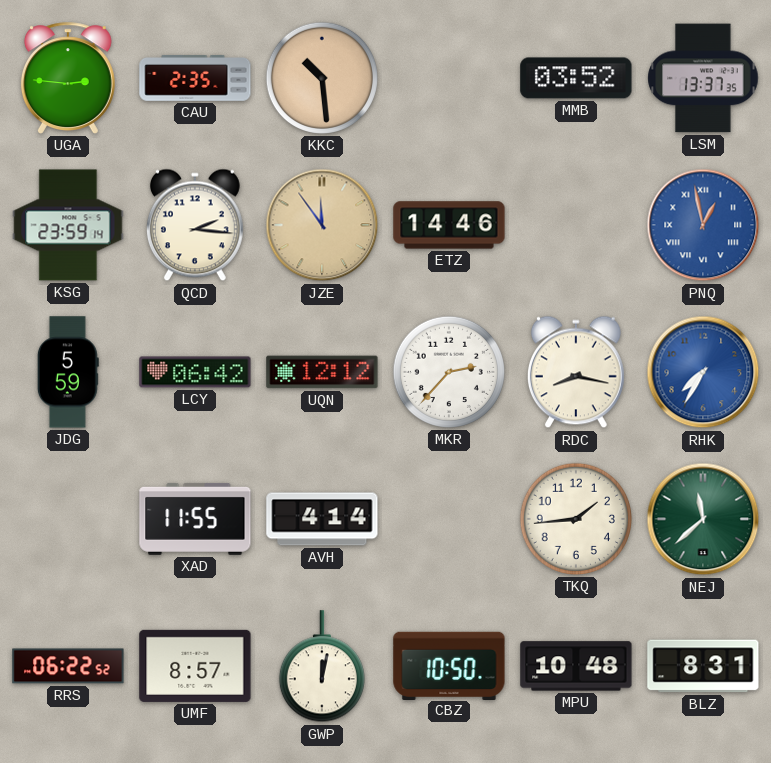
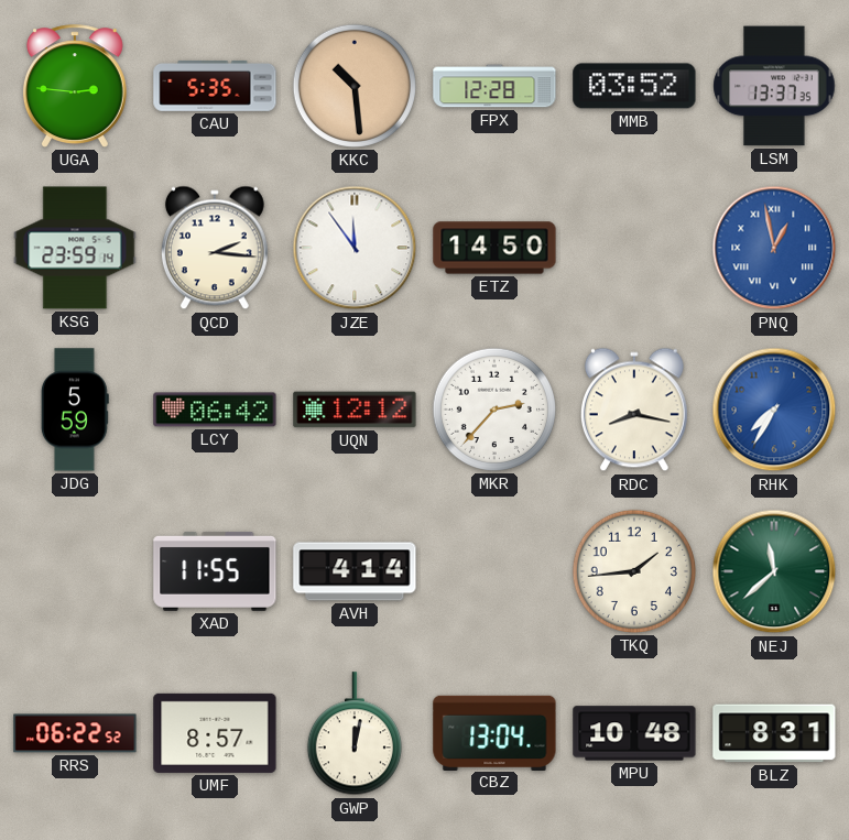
CAU: 2:35 -> 5:35
FPX: none -> 12:28
JZE dial: champagne -> white
ETZ: 14:46 -> 14:50
CBZ: 10:50 -> 13:04
